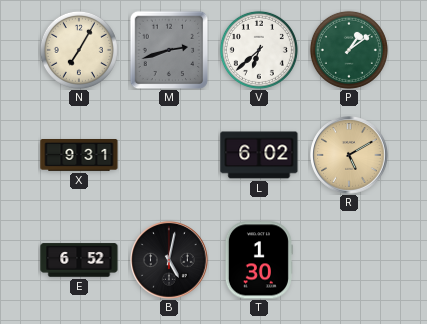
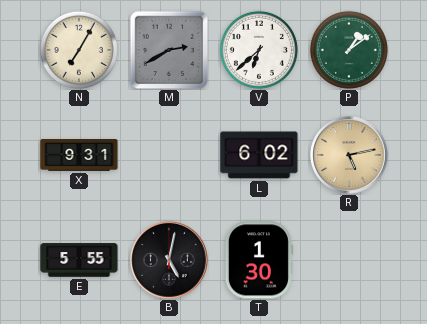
M: 2:42 -> 2:40
R: 5:10 -> 5:13
E: 6:52 -> 5:55
